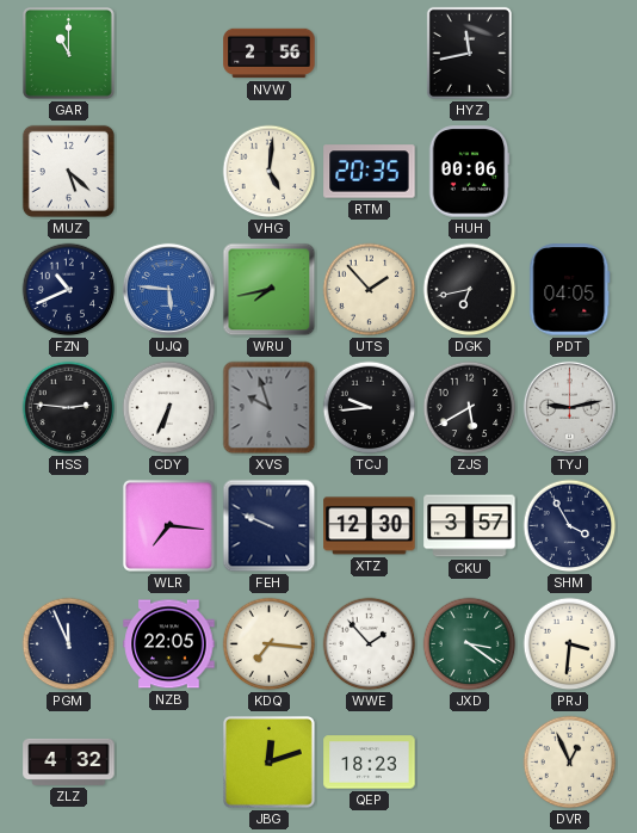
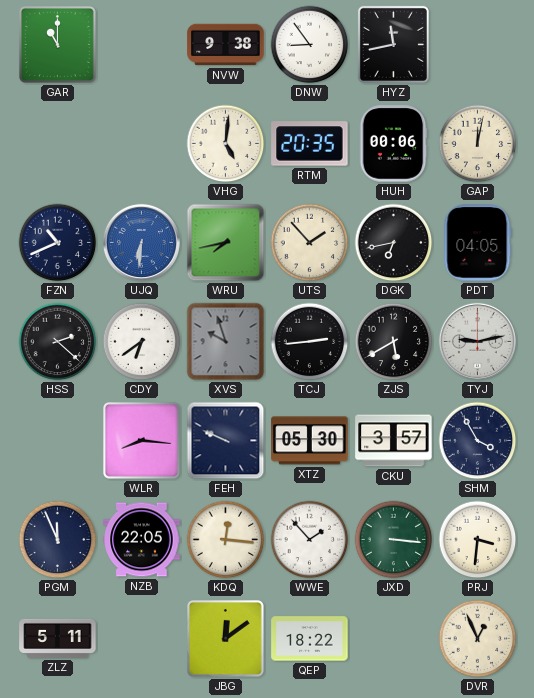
NVW: 2:56 -> 9:38
DNW: none -> 8:54
MUZ: 5:22 -> none
GAP: none -> 12:02
UJQ: 5:46 -> 6:31
HSS: 2:46 -> 2:22
CDY: 6:34 -> 6:39
TCJ: 9:44 -> 2:44
WLR: 7:16 -> 8:16
XTZ: 12:30 -> 05:30
KDQ: 7:16 -> 12:16
JXD: 3:21 -> 3:16
ZLZ: 4:32 -> 5:11
JBG: 12:12 -> 12:09
QEP: 18:23 -> 18:22
